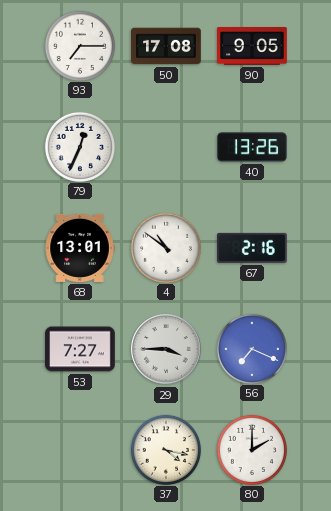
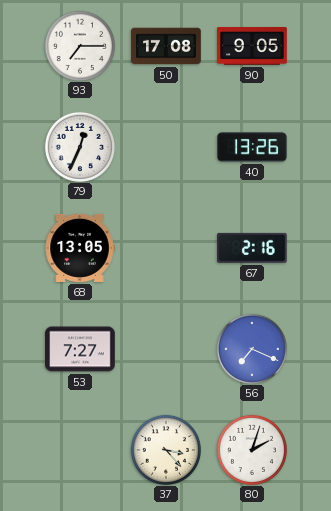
68: 13:01 -> 13:05
4: 10:51 -> none
29: 3:45 -> none
37: 4:17 -> 3:23
80: 2:00 -> 2:03
